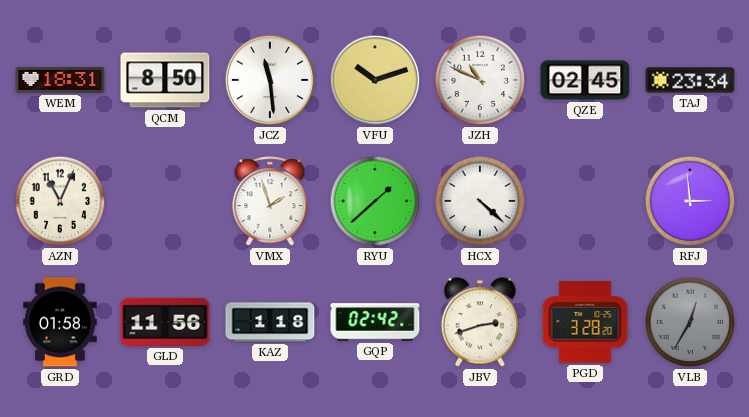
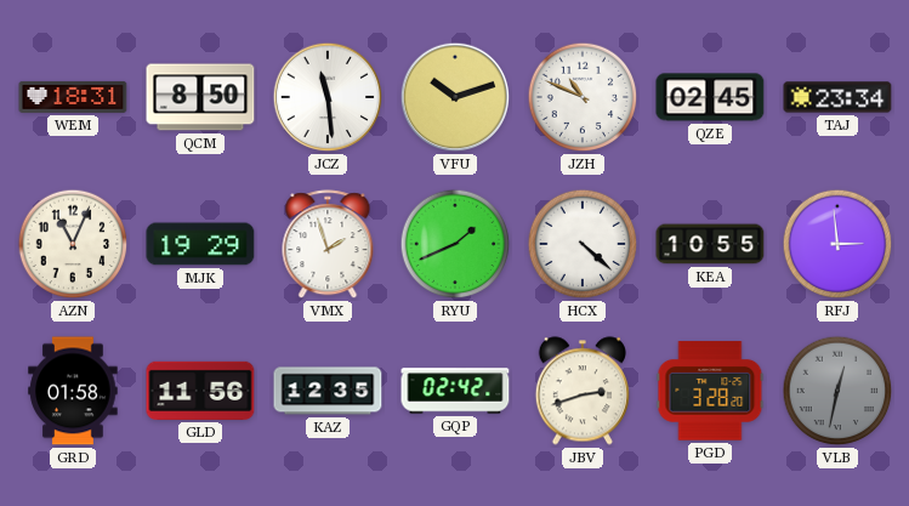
MJK: none -> 19:29
RYU: 1:38 -> 1:41
KEA: none -> 10:55
KAZ: 1:18 -> 12:35
VLB: 12:35 -> 12:32
